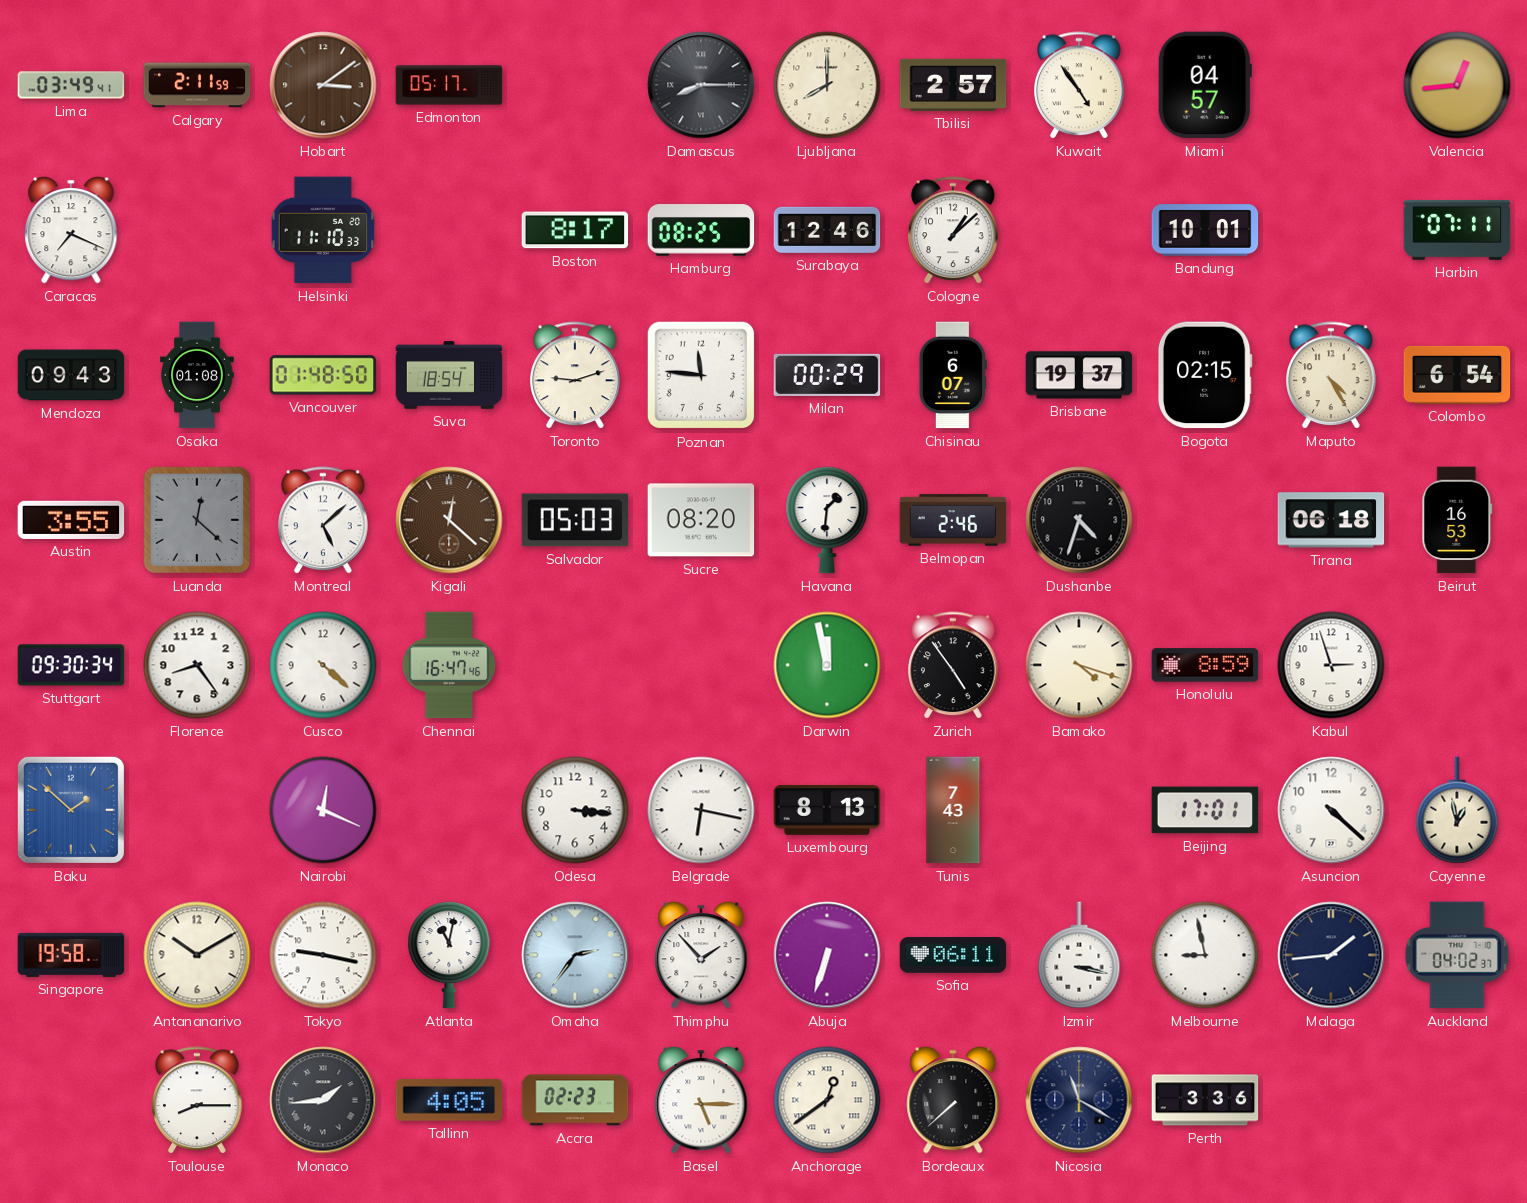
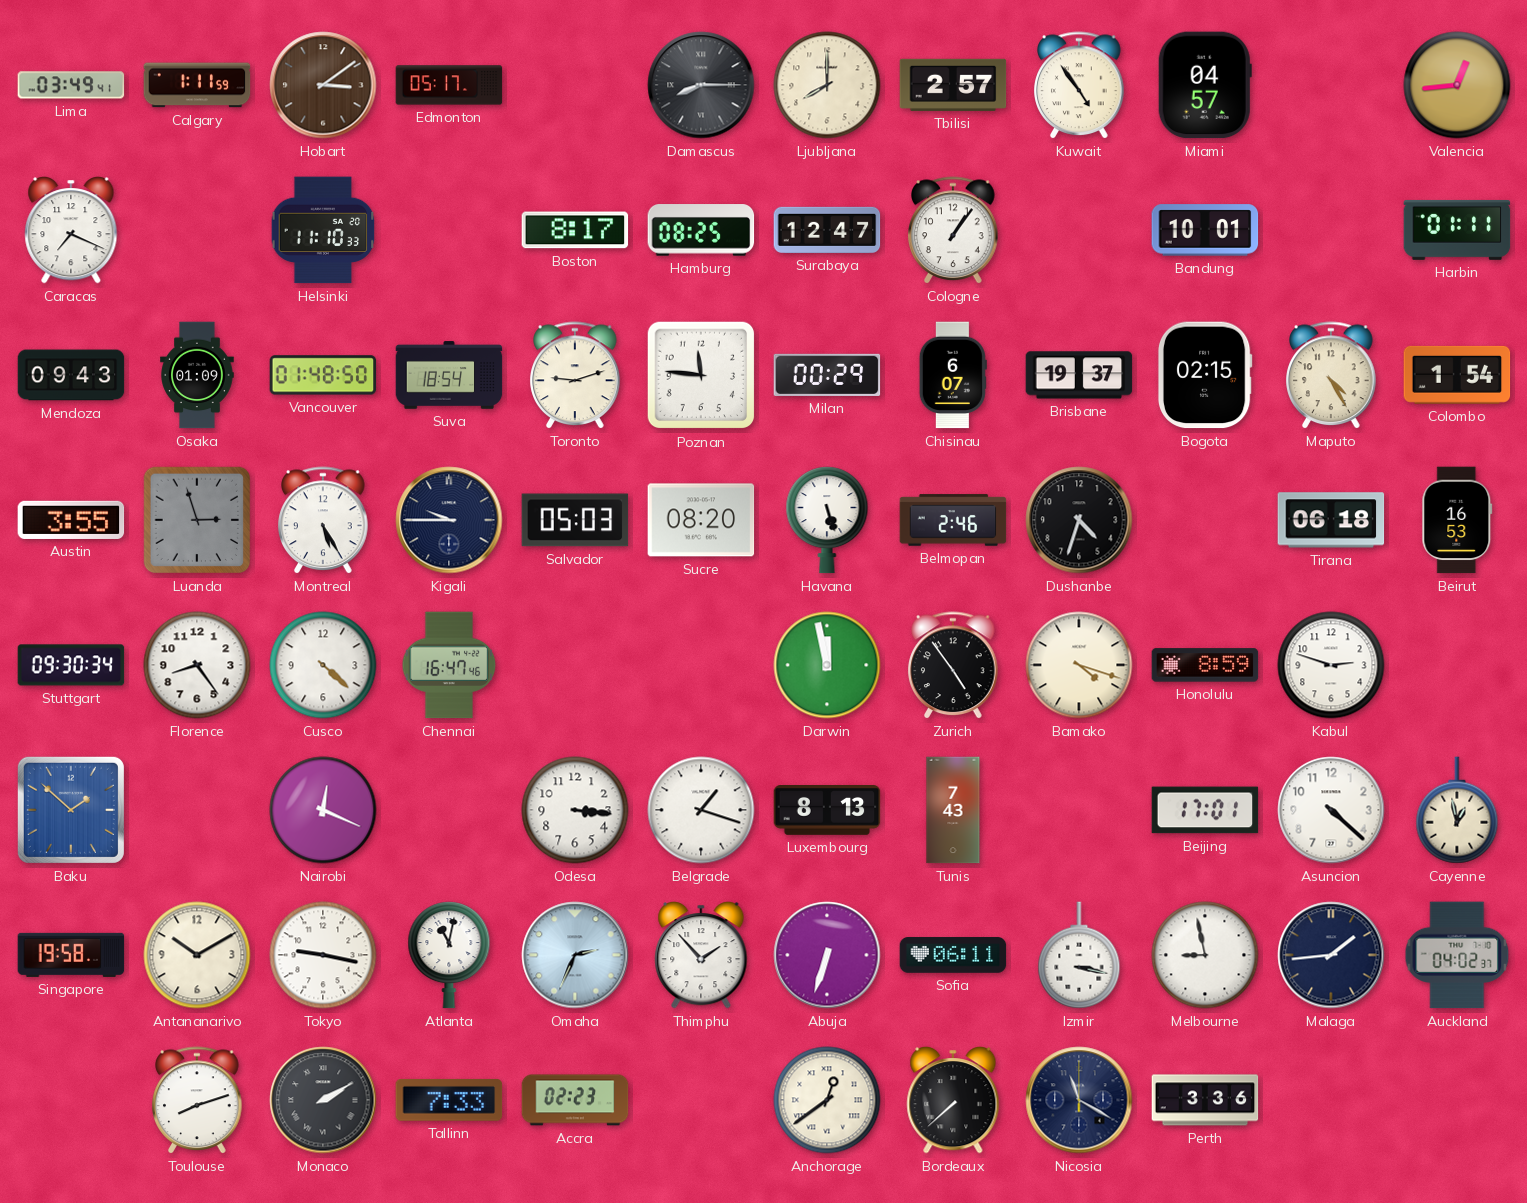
Calgary: 2:11 -> 1:11
Surabaya: 12:46 -> 12:47
Cologne: 1:08 -> 1:06
Harbin: 07:11 -> 01:11
Osaka: 01:08 -> 01:09
Colombo: 6:54 -> 1:54
Luanda: 12:22 -> 2:57
Montreal: 5:08 -> 5:25
Kigali: 12:22 -> 9:45
Kigali dial: brown -> navy
Havana: 1:31 -> 5:27
Kabul: 2:57 -> 2:48
Belgrade: 6:17 -> 1:18
Omaha: 2:36 -> 2:34
Toulouse: 8:15 -> 8:12
Monaco: 1:44 -> 2:10
Tallinn: 4:05 -> 7:33
Basel: 5:15 -> none
